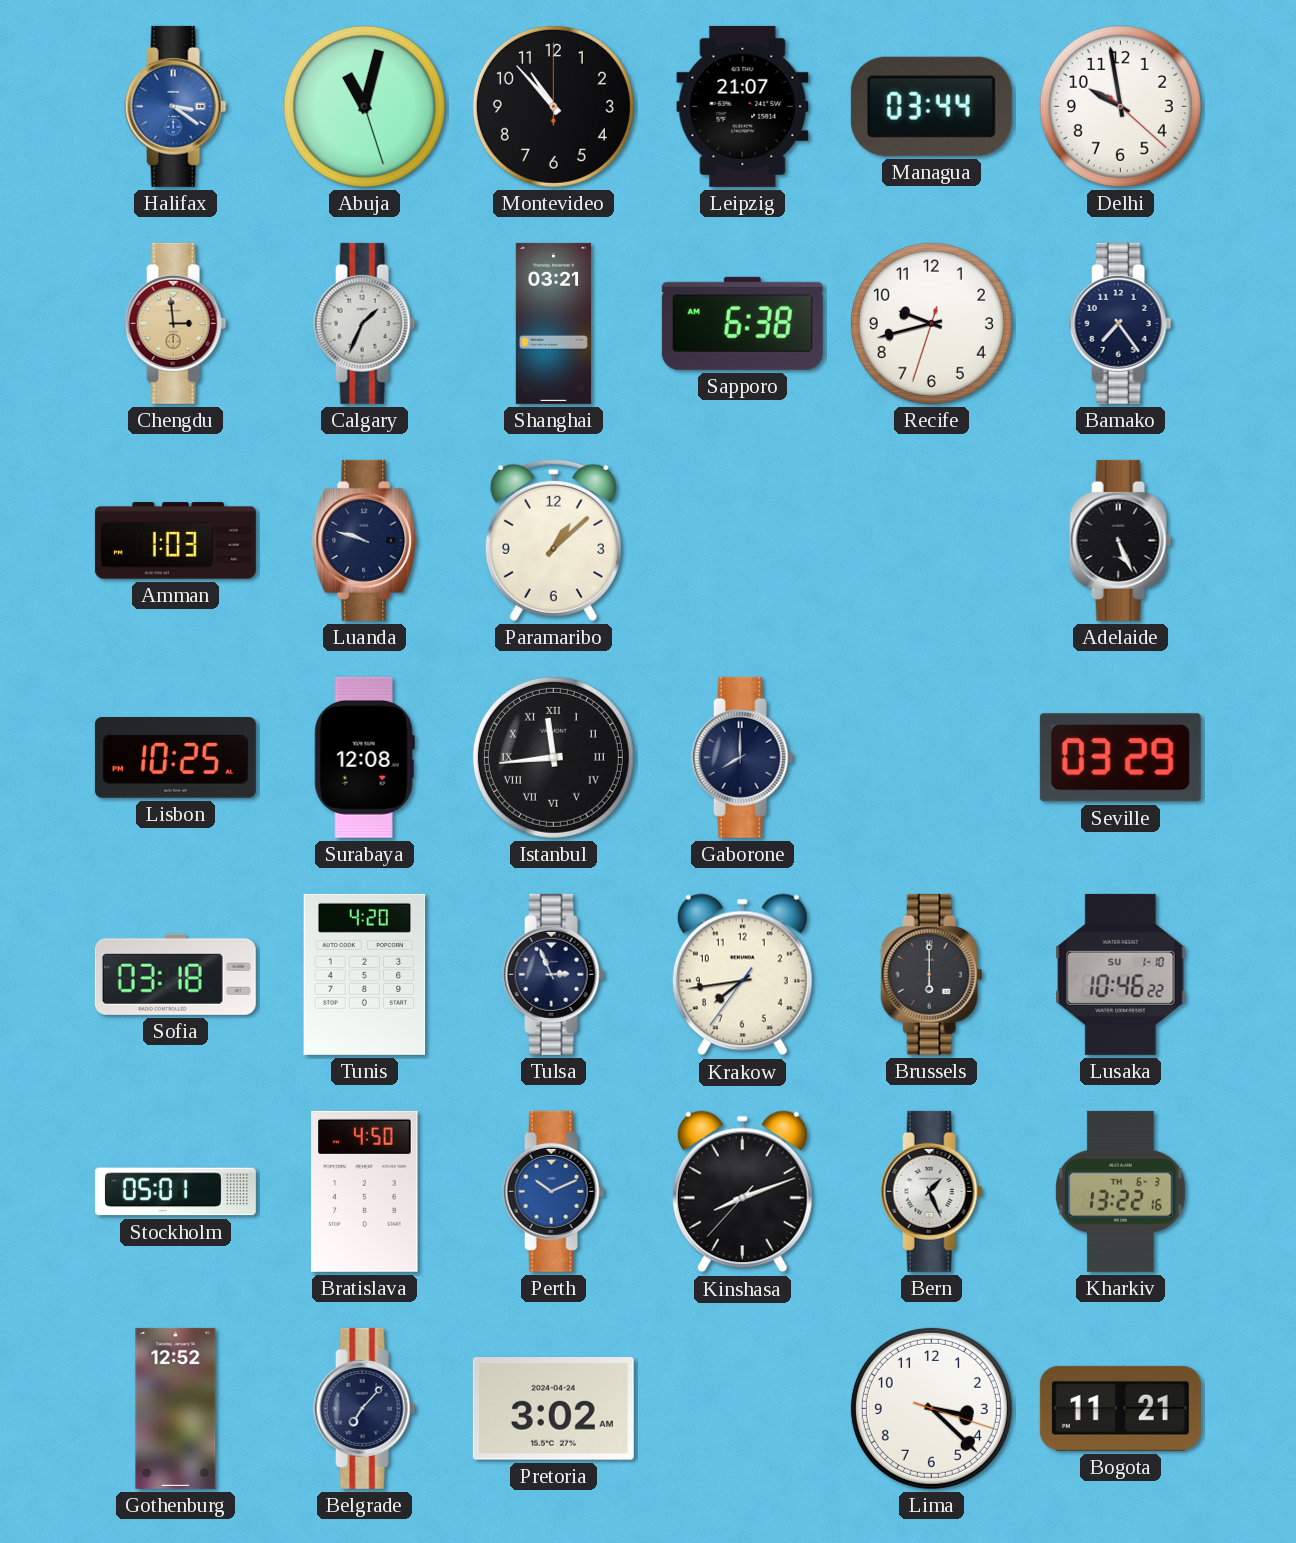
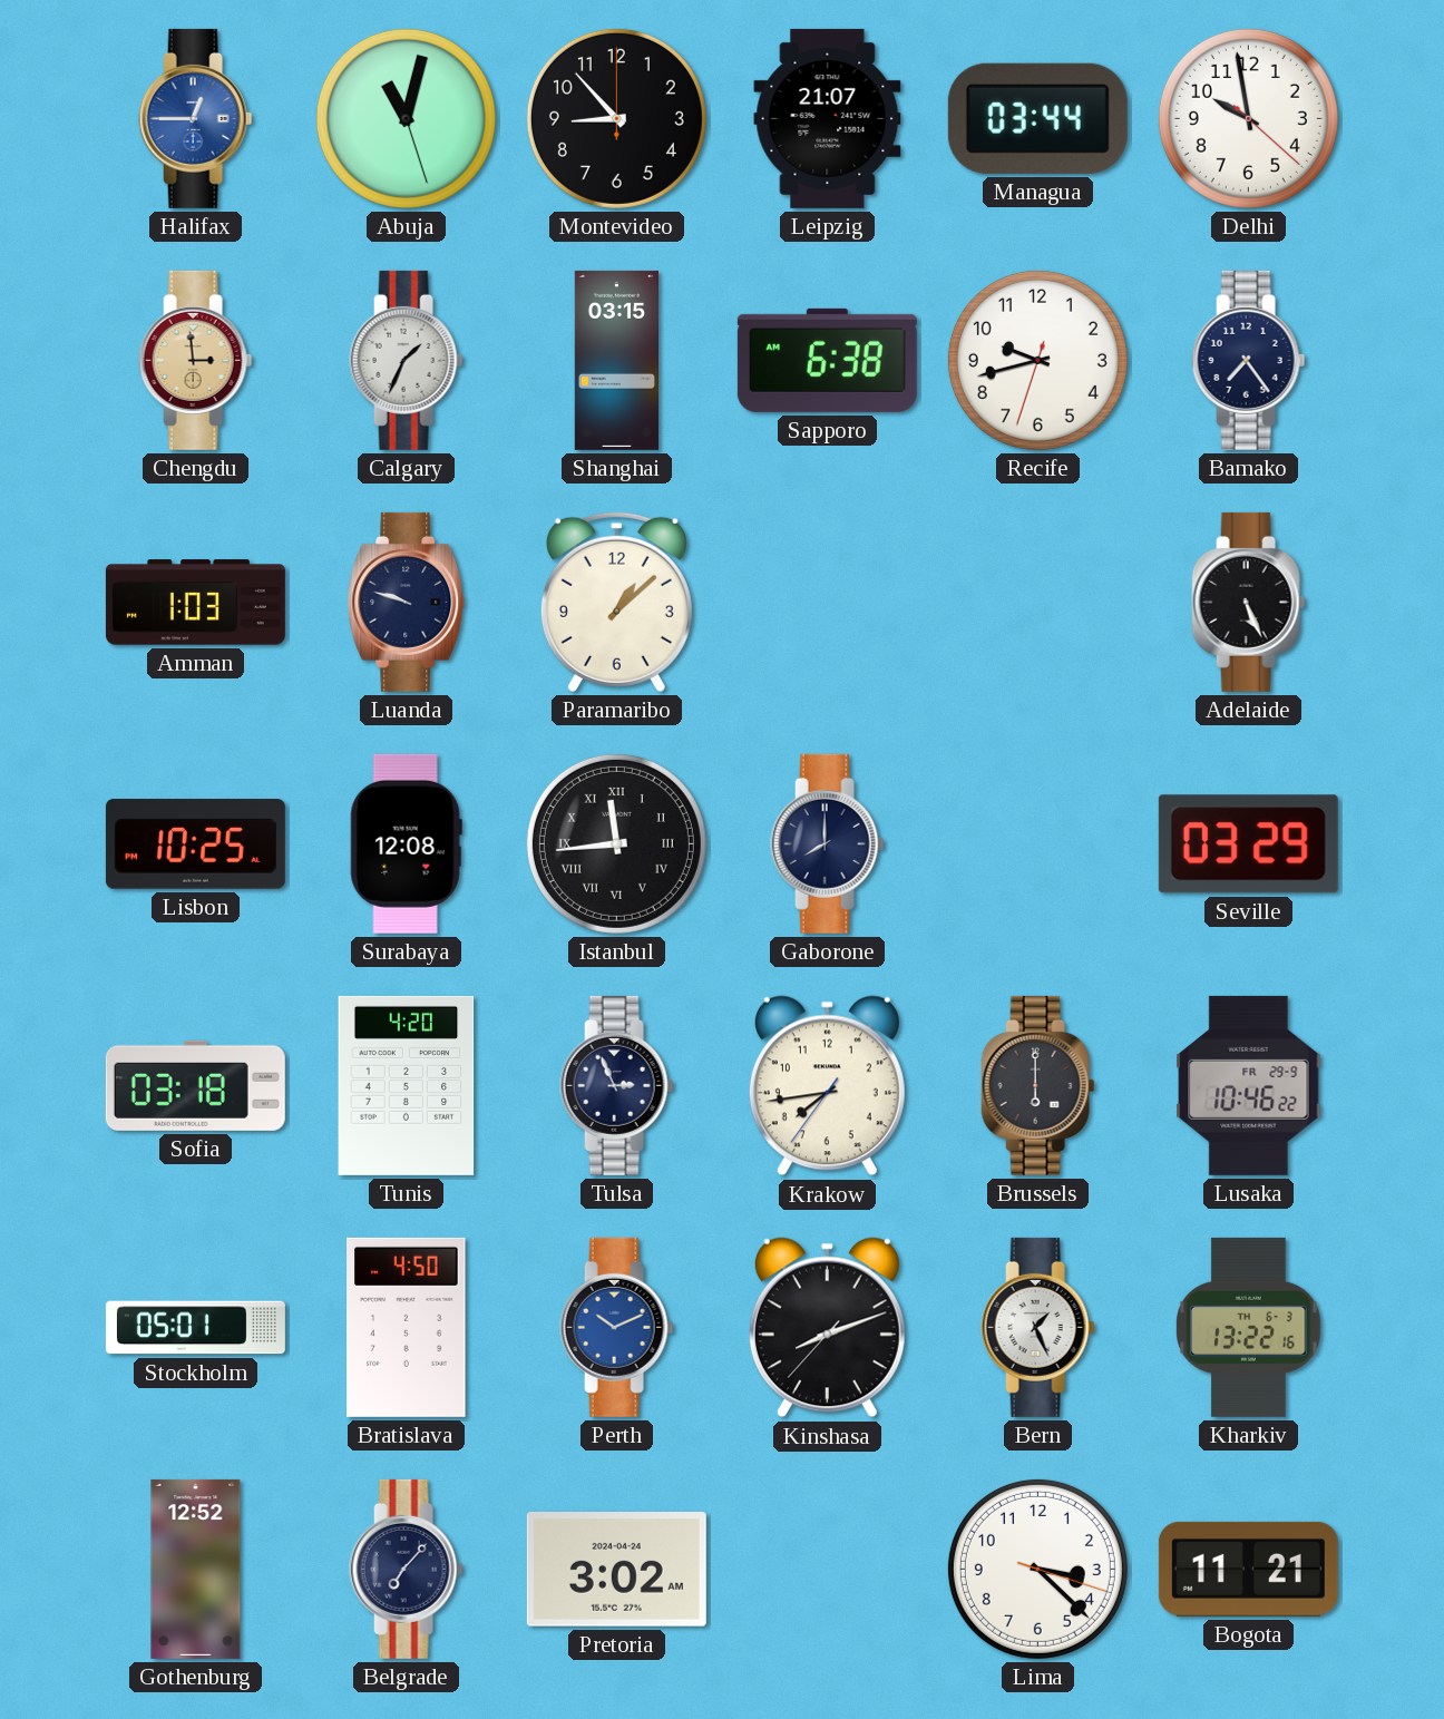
Halifax: 3:21 -> 12:45
Montevideo: 10:53 -> 8:53
Shanghai: 03:21 -> 03:15
Lusaka date: SU 1-10 -> FR 29-9
